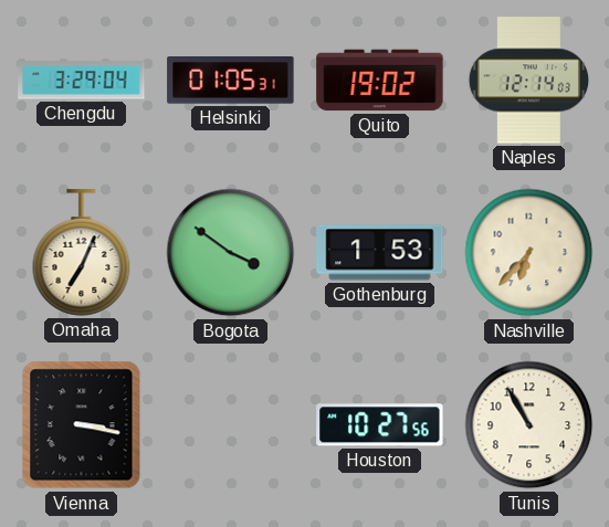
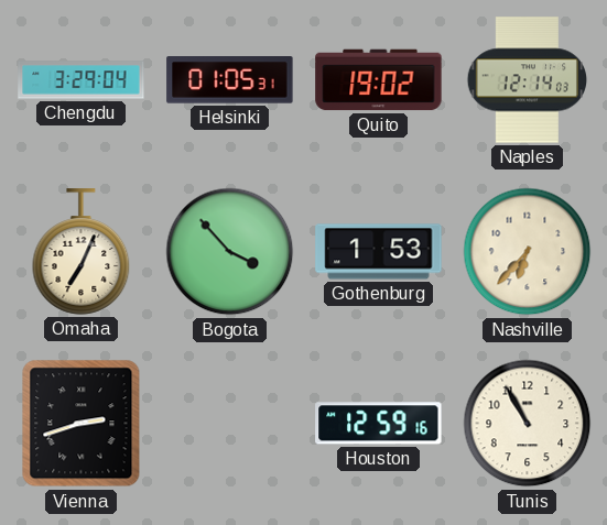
Bogota: 3:51 -> 3:53
Vienna: 3:17 -> 2:42
Houston: 10:27 -> 12:59
